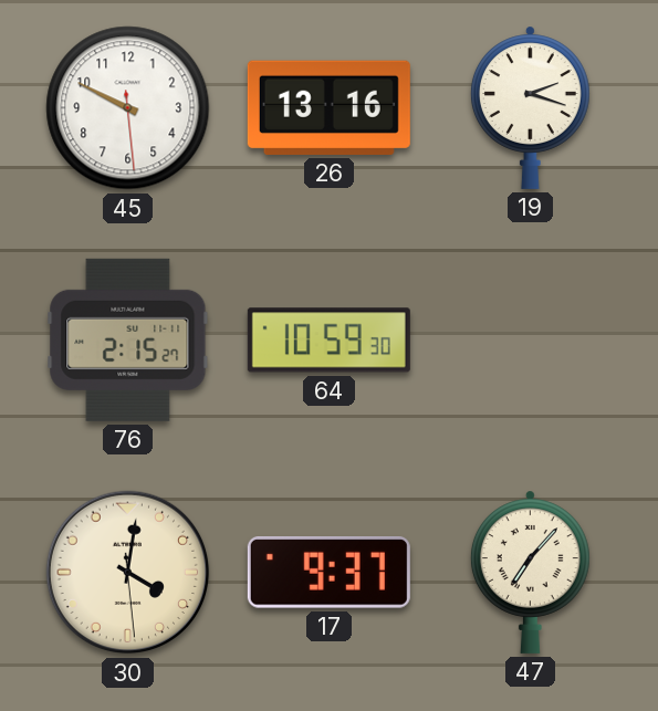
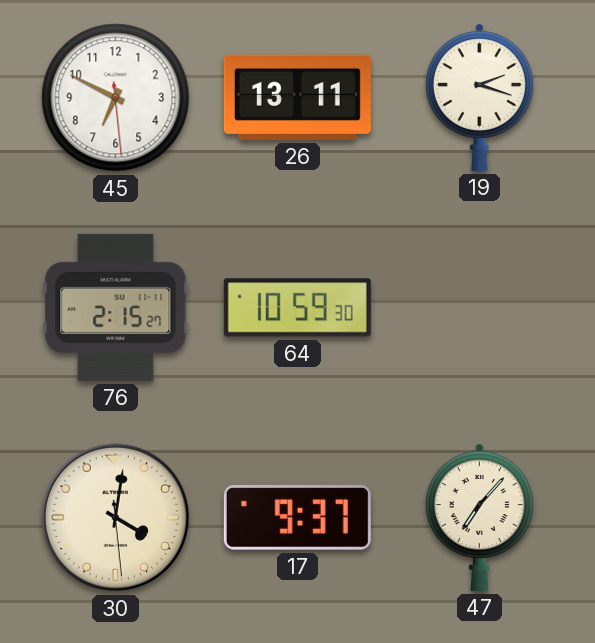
45: 9:49 -> 6:49
26: 13:16 -> 13:11
